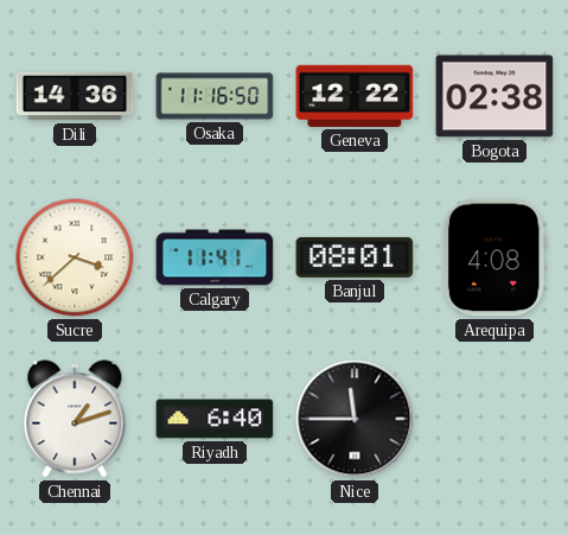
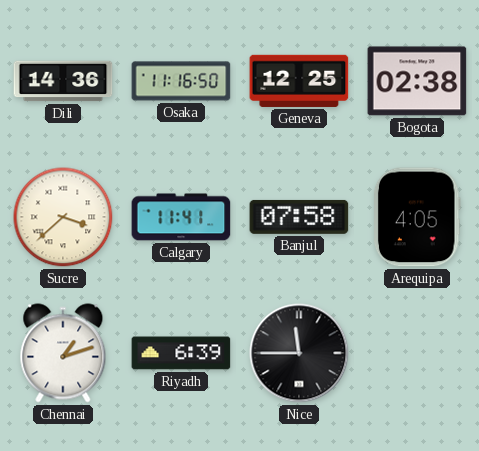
Geneva: 12:22 -> 12:25
Banjul: 08:01 -> 07:58
Arequipa: 4:08 -> 4:05
Riyadh: 6:40 -> 6:39
